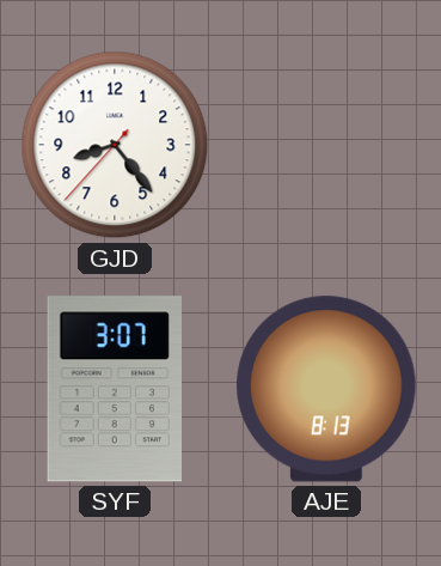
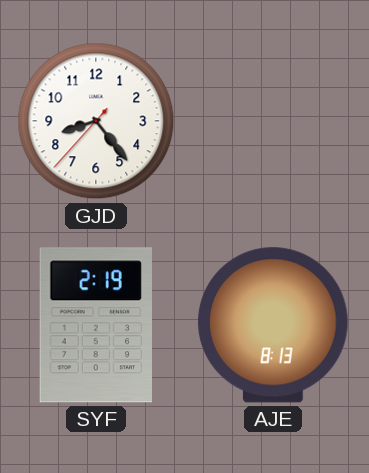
SYF: 3:07 -> 2:19
